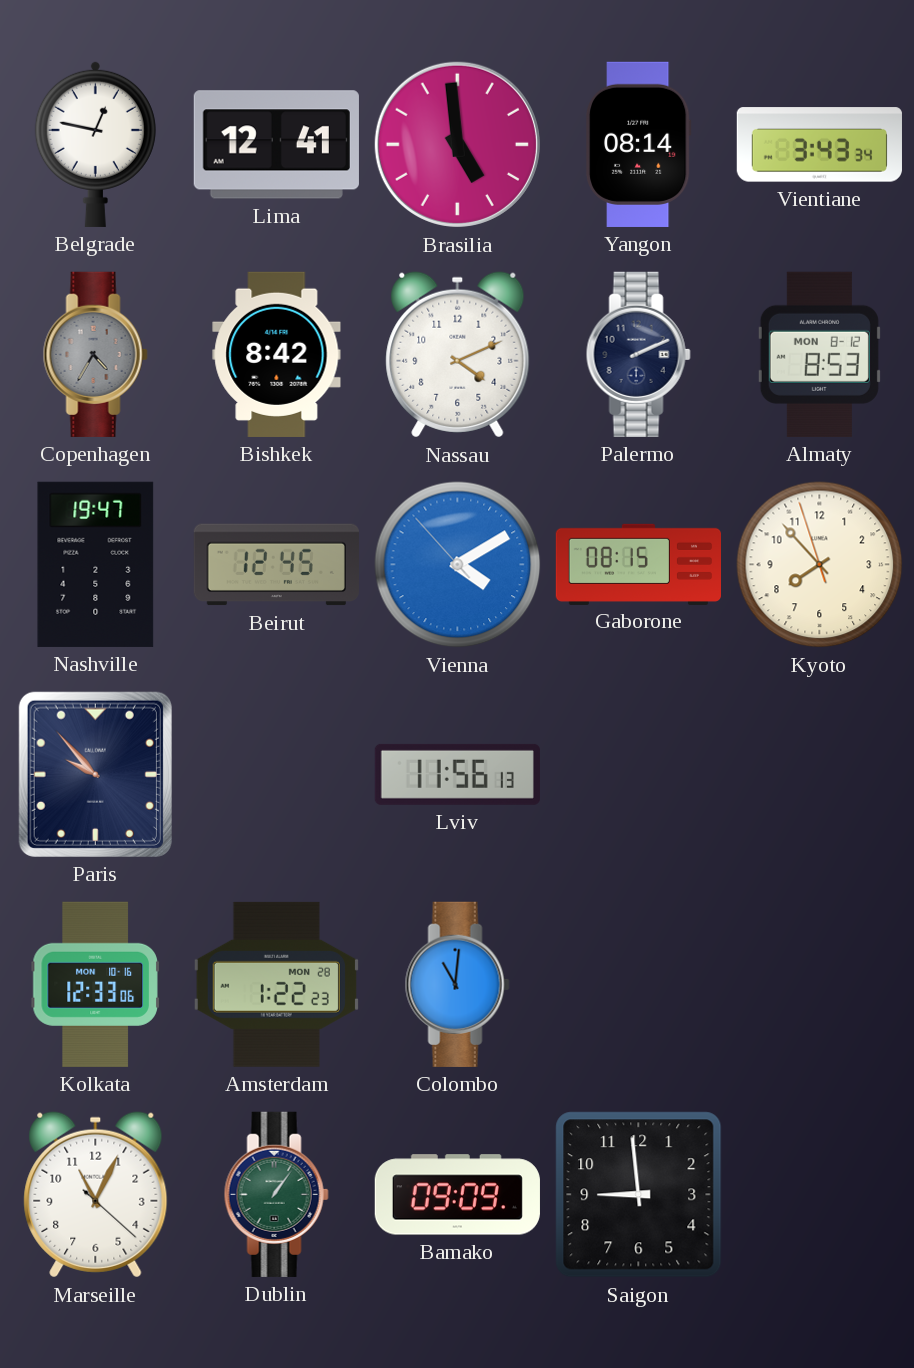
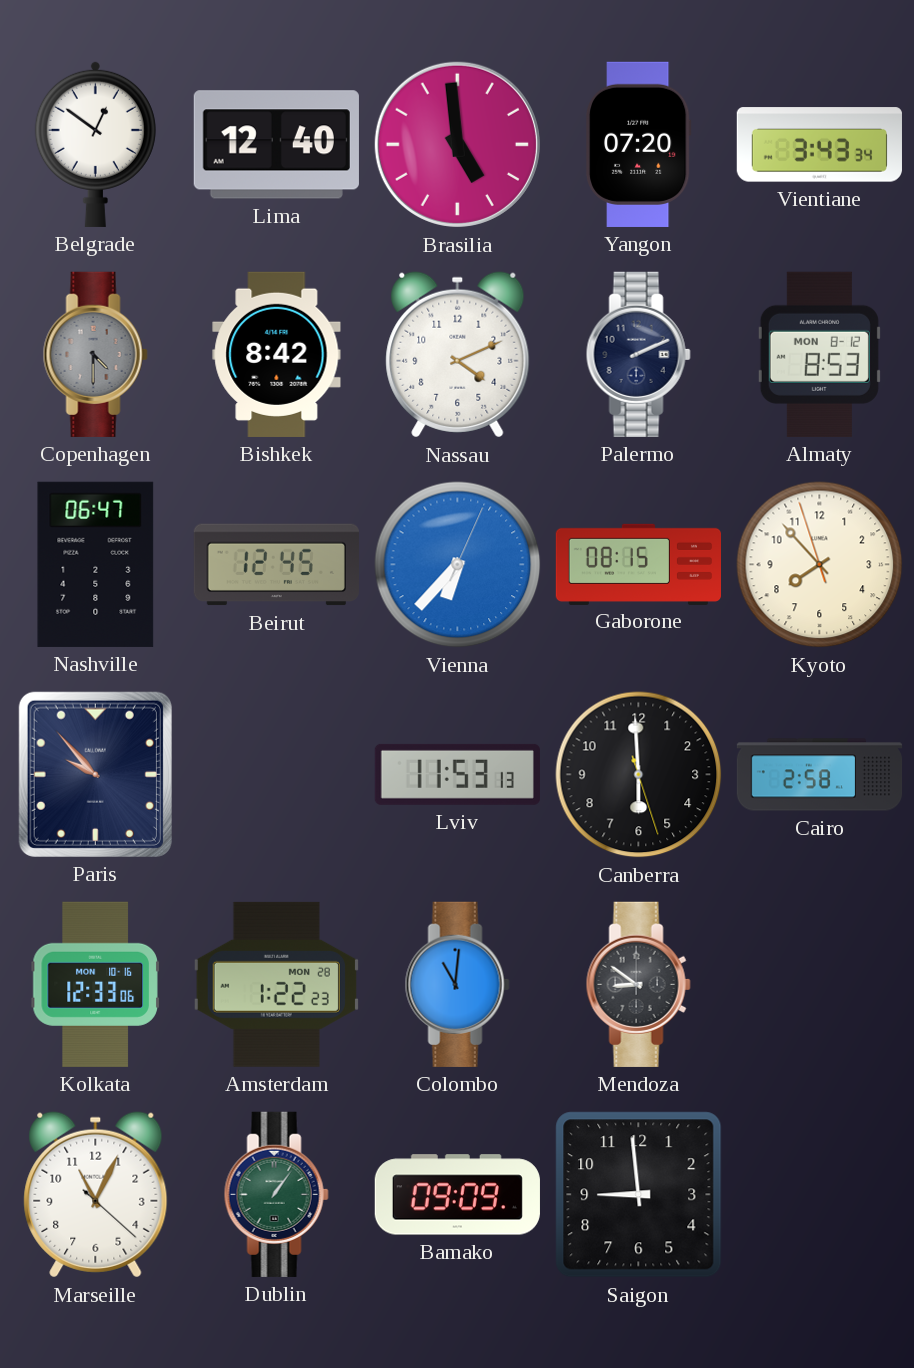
Belgrade: 12:47 -> 12:51
Lima: 12:41 -> 12:40
Yangon: 08:14 -> 07:20
Copenhagen: 4:35 -> 4:30
Nashville: 19:47 -> 06:47
Vienna: 4:09 -> 6:37
Lviv: 11:56 -> 11:53
Canberra: none -> 5:59
Cairo: none -> 2:58
Mendoza: none -> 8:51
